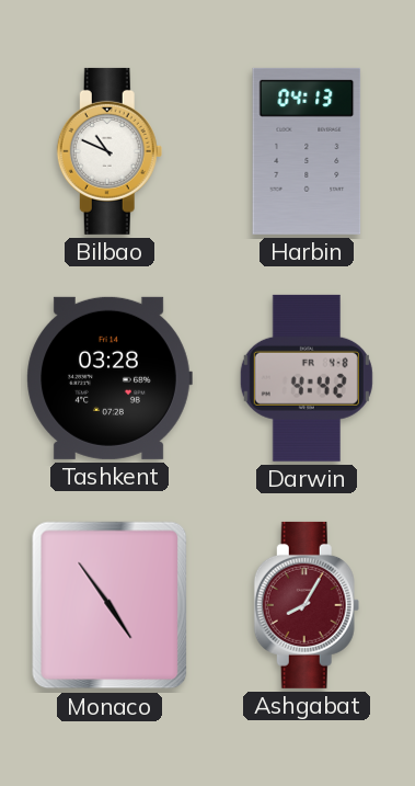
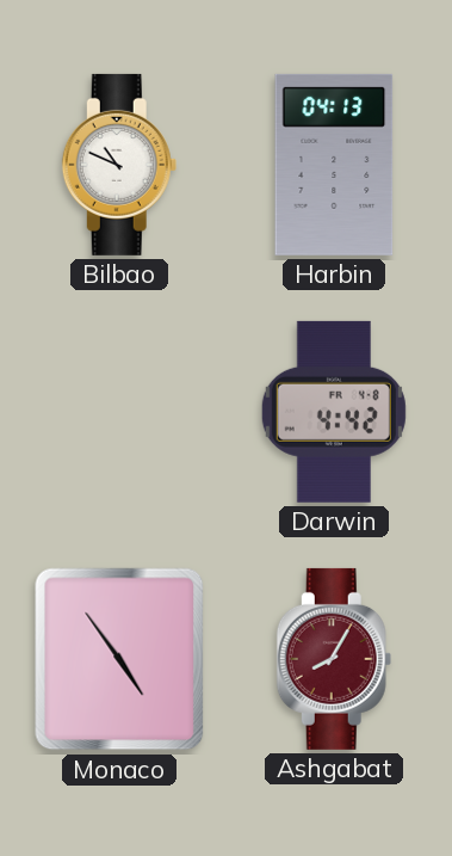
Tashkent: 03:28 -> none
